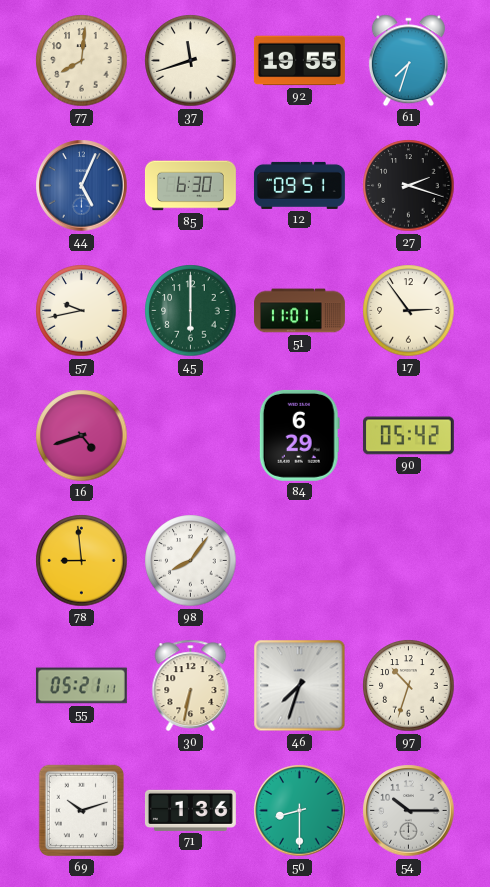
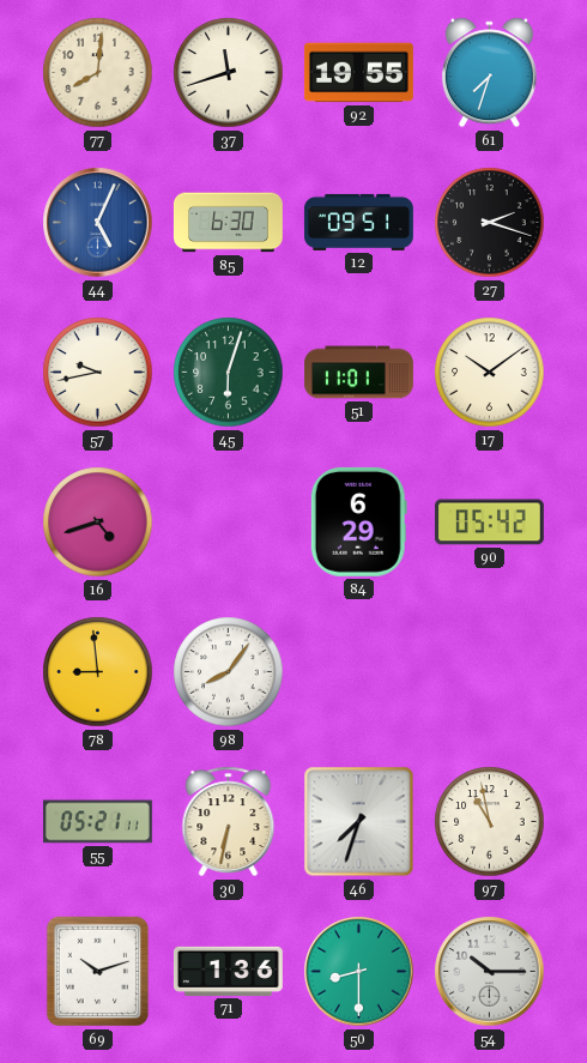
45: 6:00 -> 6:03
17: 2:54 -> 10:09
97: 10:33 -> 10:58
